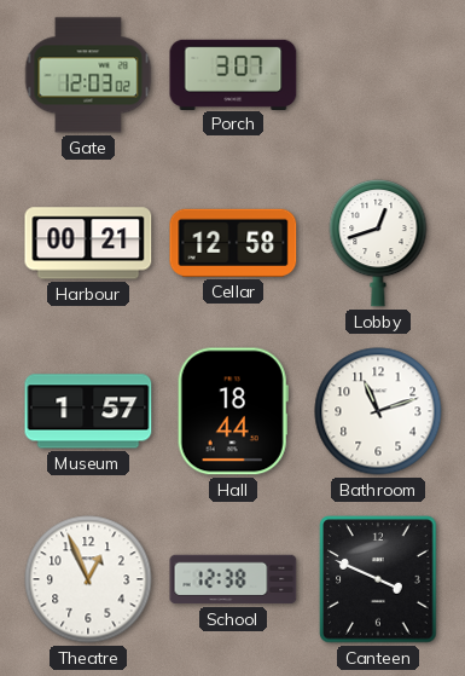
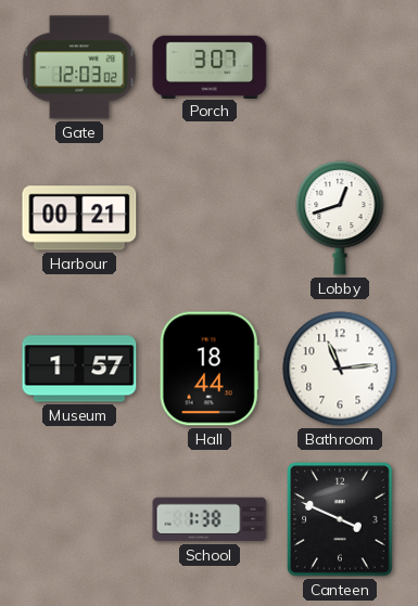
Cellar: 12:58 -> none
Bathroom: 11:12 -> 11:14
Theatre: 12:56 -> none
School: 12:38 -> 1:38
